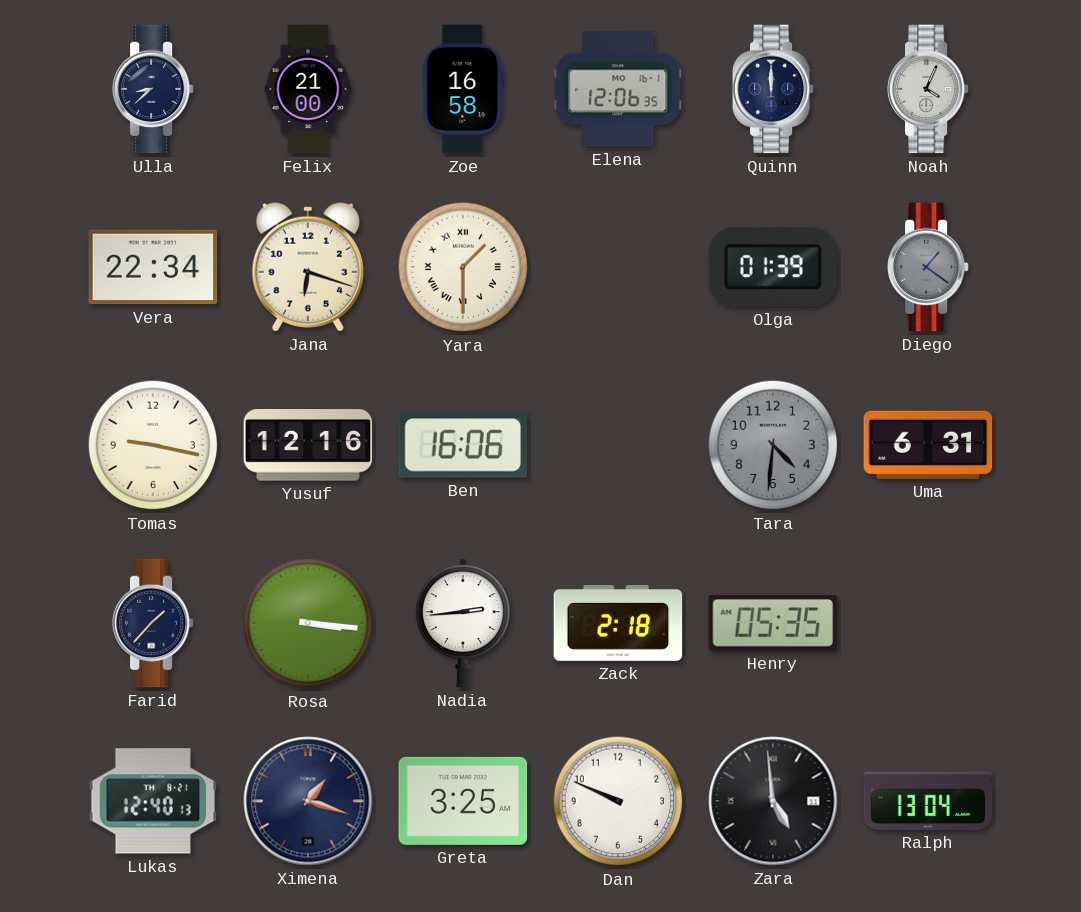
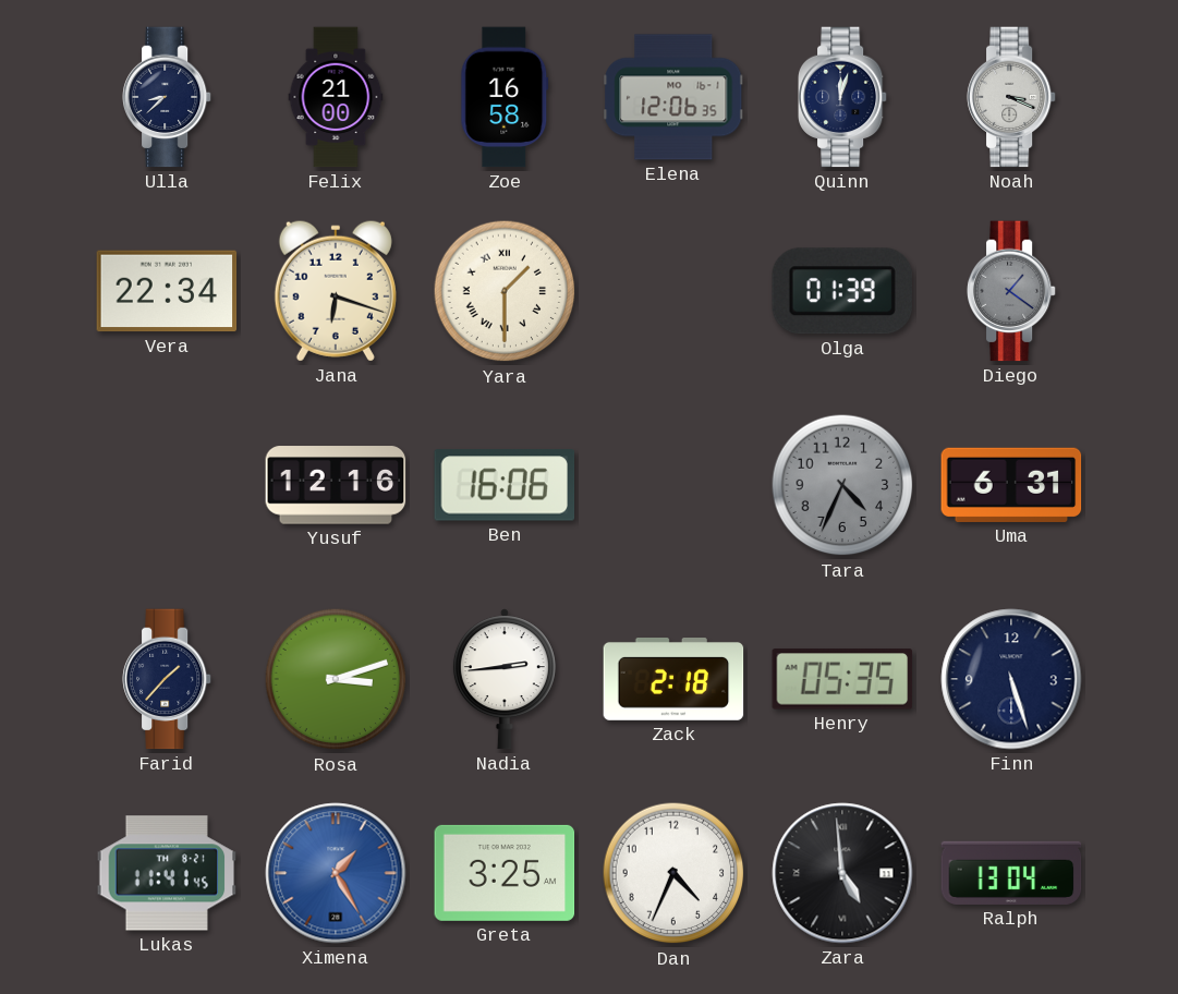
Quinn: 12:00 -> 12:03
Noah: 4:04 -> 3:19
Tomas: 9:17 -> none
Tara: 4:31 -> 4:34
Rosa: 3:16 -> 3:12
Finn: none -> 5:27
Lukas: 12:40 -> 11:41
Ximena: 1:18 -> 1:25
Ximena dial: navy -> blue
Dan: 9:49 -> 4:34
